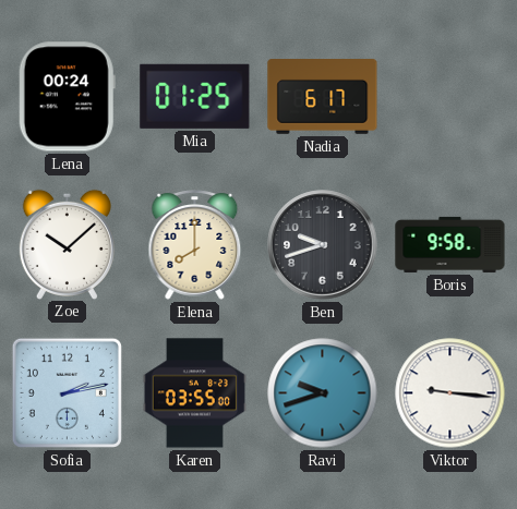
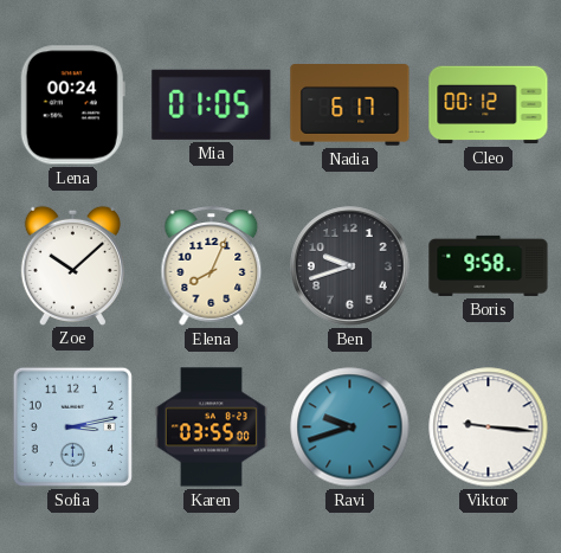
Mia: 01:25 -> 01:05
Cleo: none -> 00:12
Elena: 8:00 -> 8:04
Sofia: 2:13 -> 3:13
